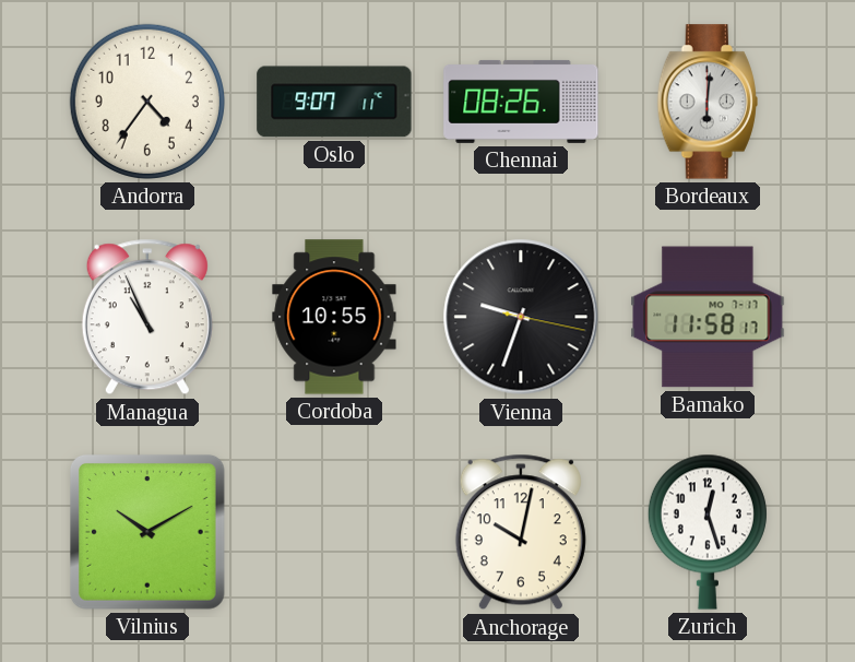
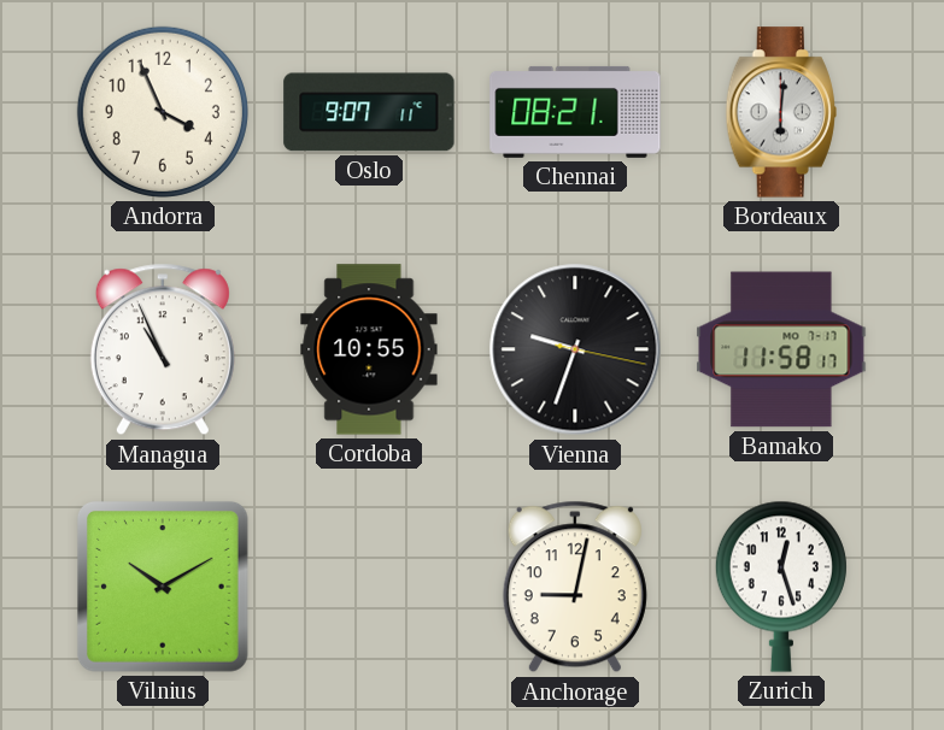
Andorra: 4:36 -> 3:56
Chennai: 08:26 -> 08:21
Anchorage: 10:02 -> 9:02
